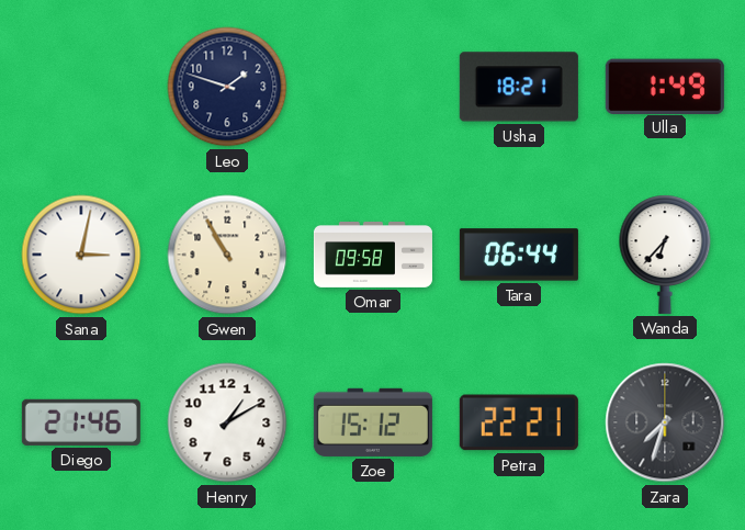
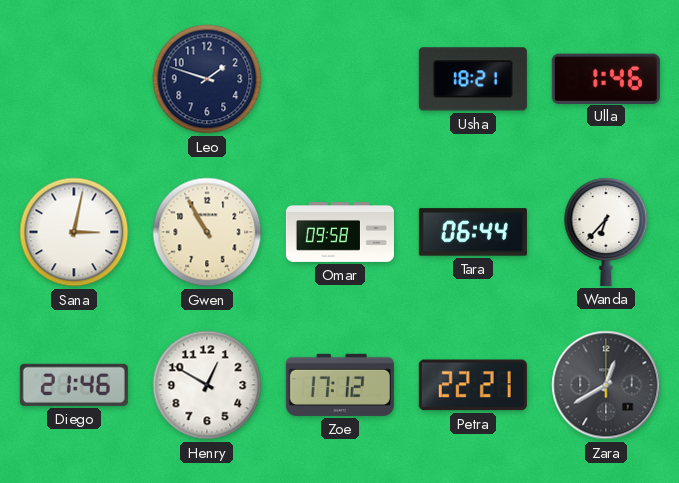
Ulla: 1:49 -> 1:46
Henry: 1:10 -> 12:50
Zoe: 15:12 -> 17:12
Zara: 7:33 -> 12:40
